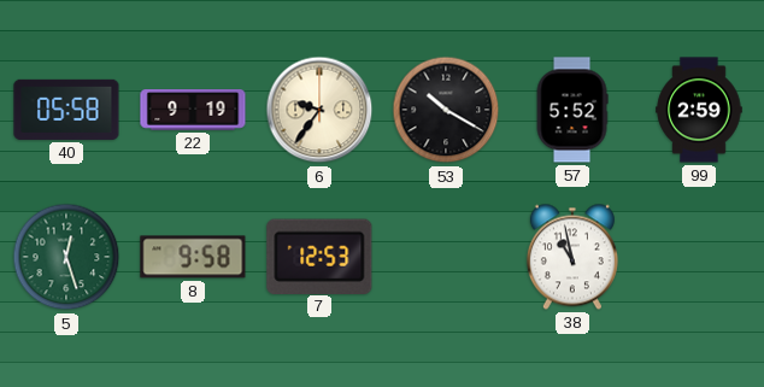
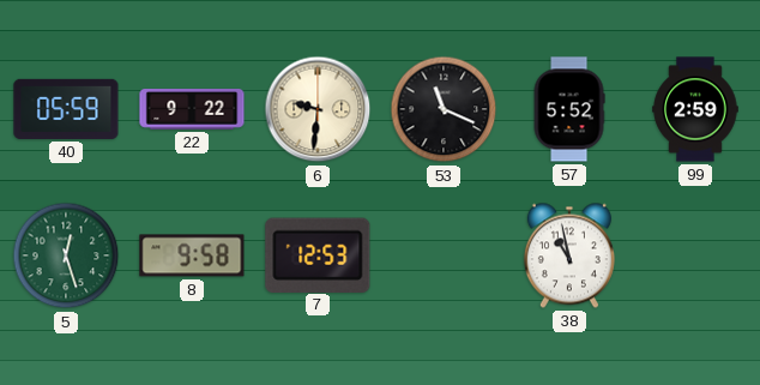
40: 05:58 -> 05:59
22: 9:19 -> 9:22
6: 9:36 -> 9:31
53: 10:20 -> 11:19
